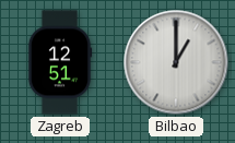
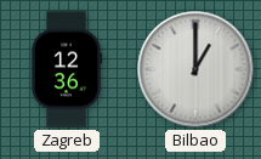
Zagreb: 12:51 -> 12:36
